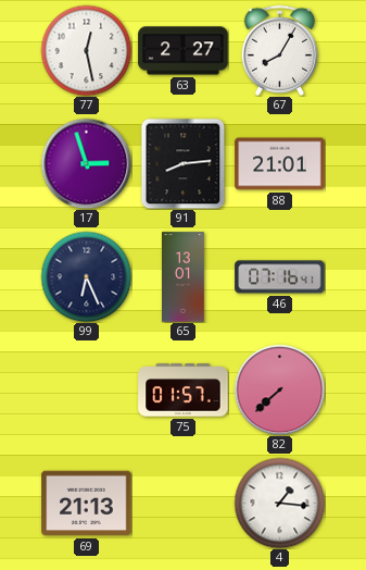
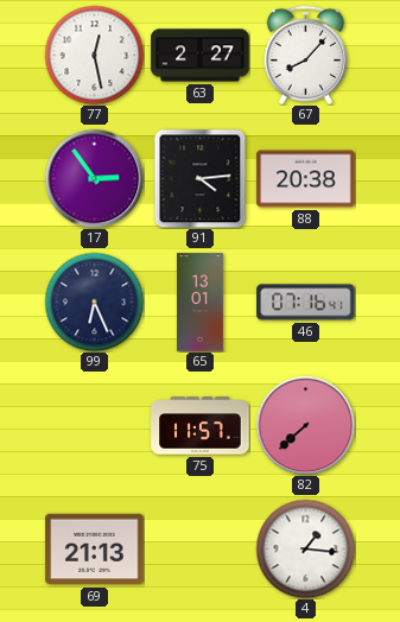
67: 8:05 -> 8:07
17: 2:57 -> 2:54
91: 8:14 -> 4:14
88: 21:01 -> 20:38
75: 01:57 -> 11:57
